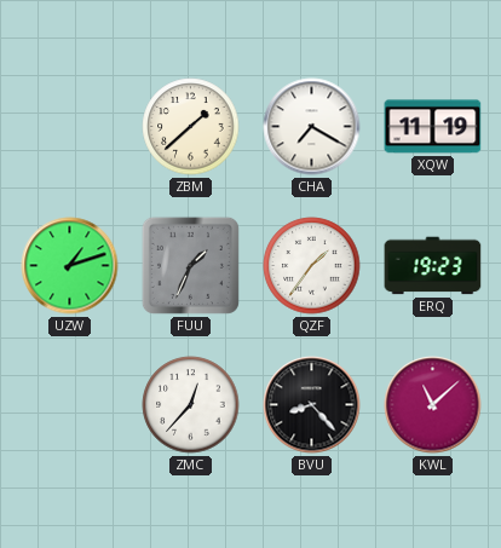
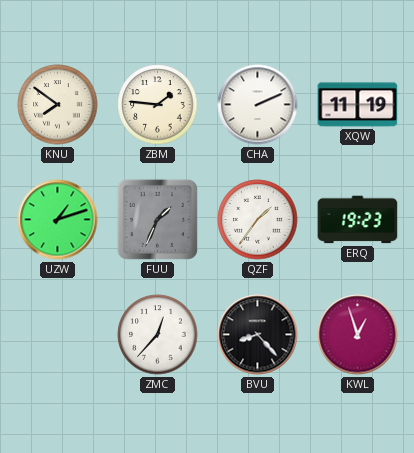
KNU: none -> 7:51
ZBM: 1:38 -> 1:46
CHA: 7:20 -> 2:11
KWL: 11:08 -> 12:57
